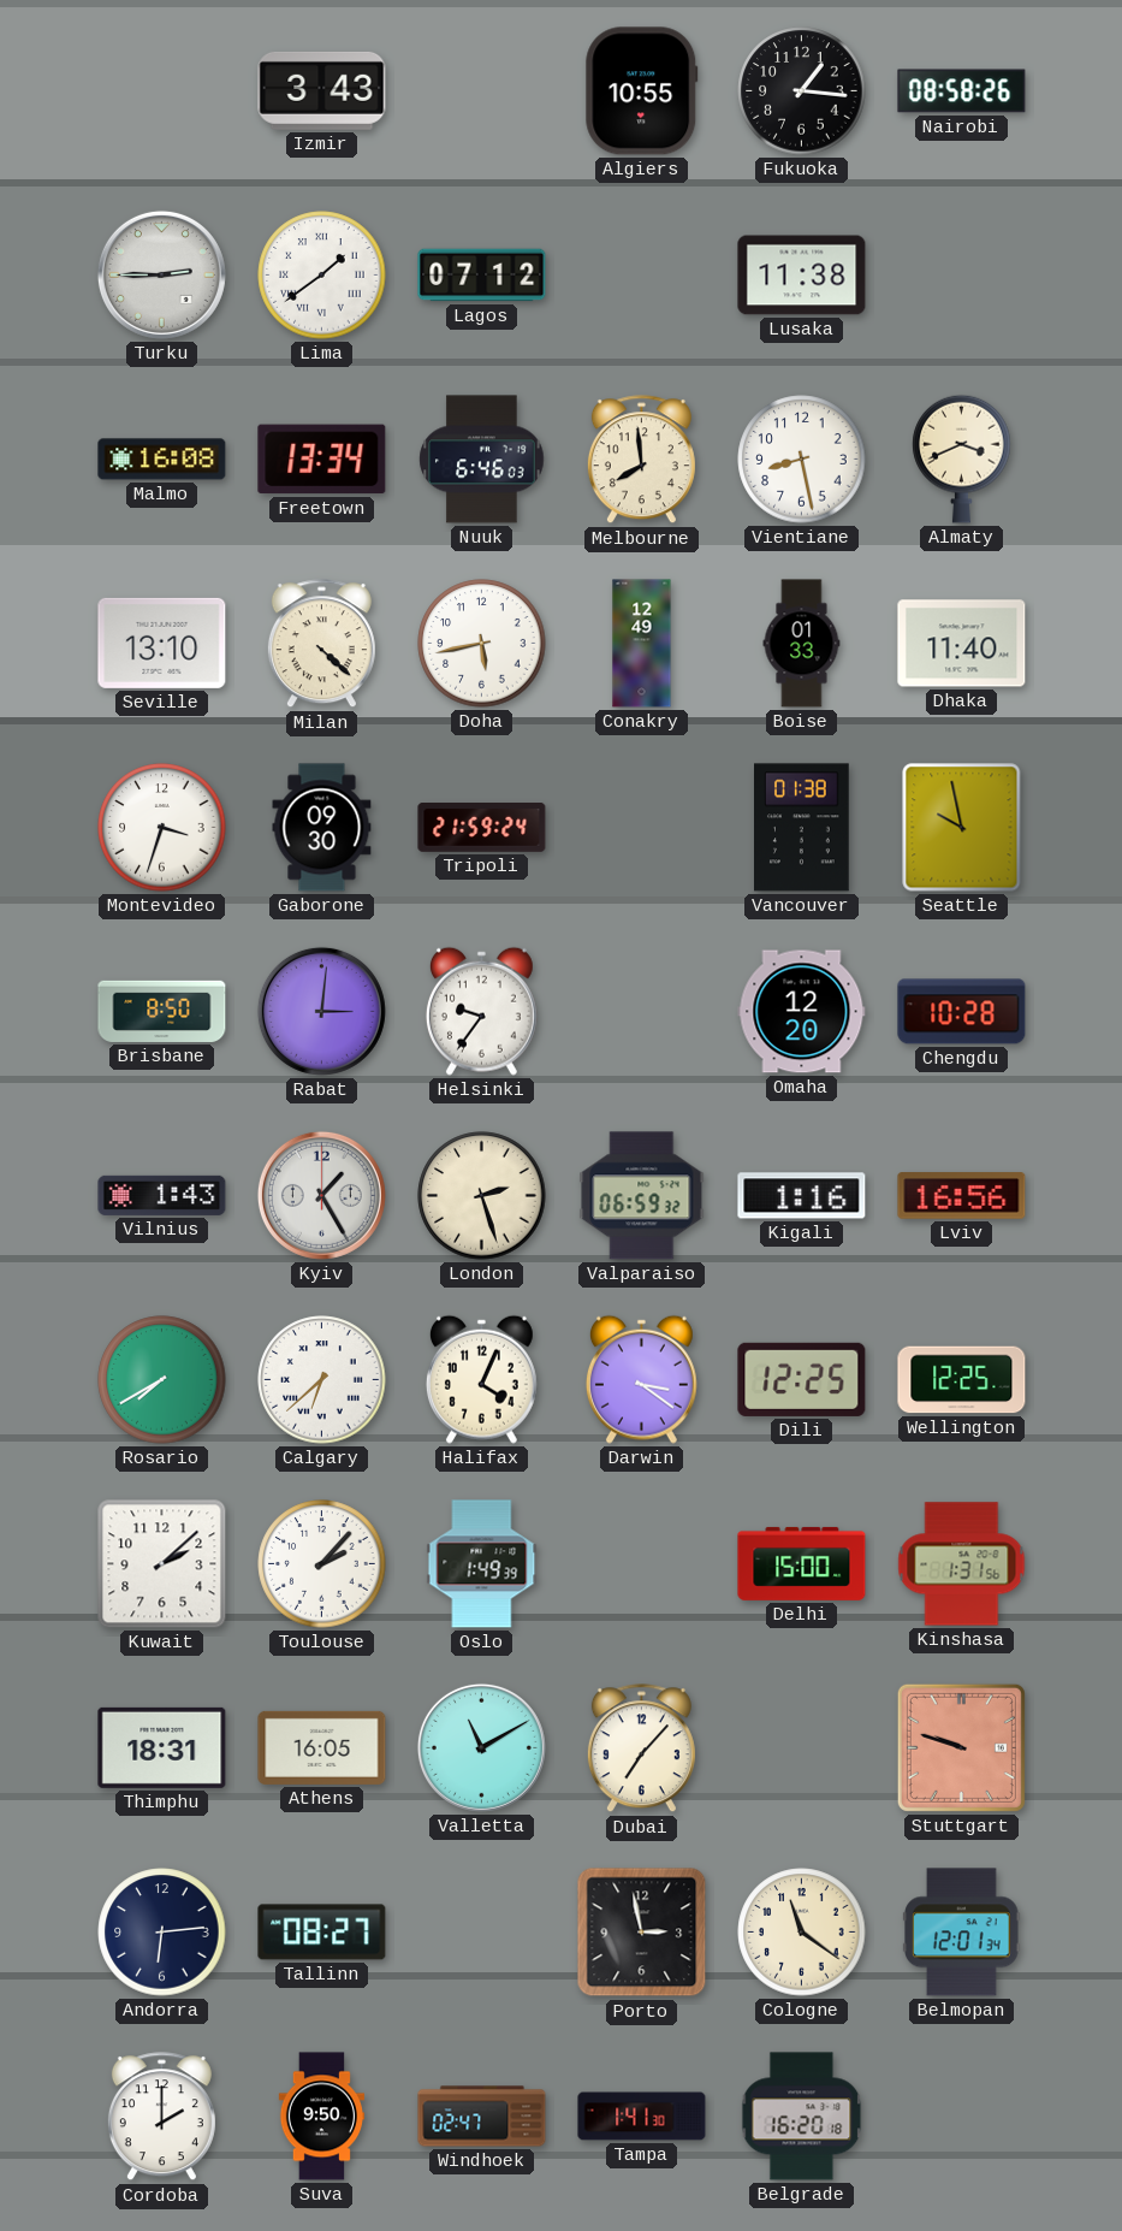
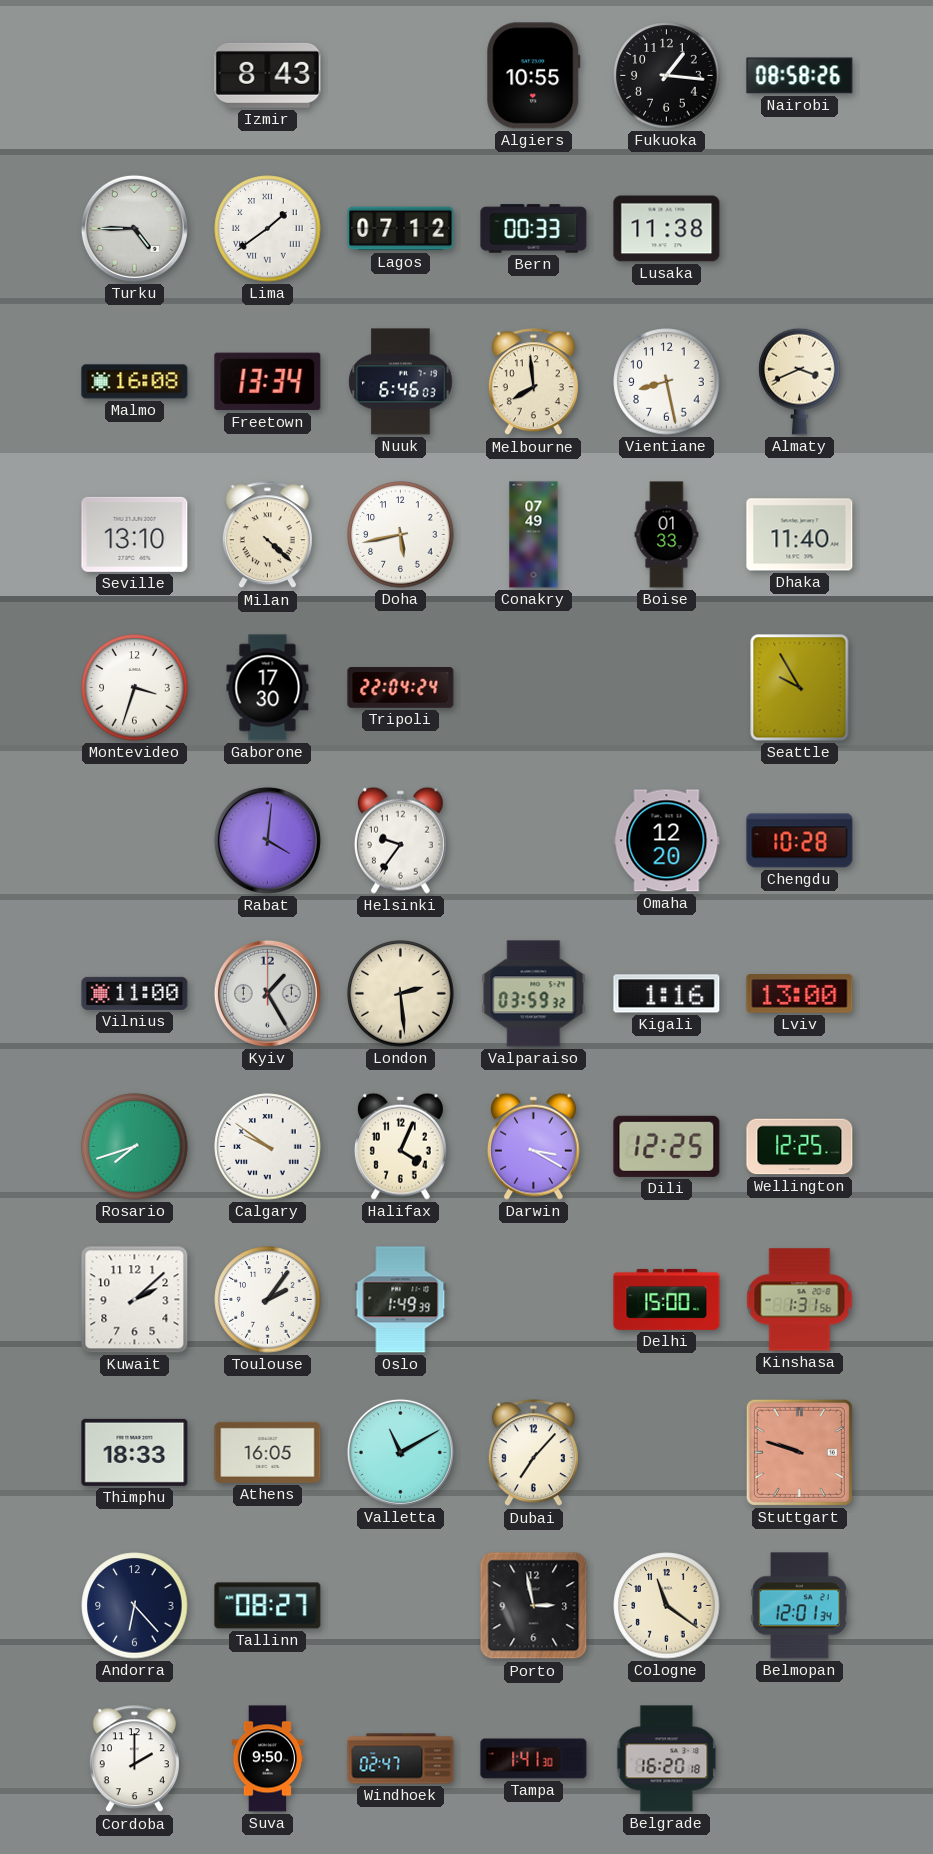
Izmir: 3:43 -> 8:43
Turku: 2:45 -> 4:45
Bern: none -> 00:33
Conakry: 12:49 -> 07:49
Gaborone: 09:30 -> 17:30
Tripoli: 21:59 -> 22:04
Vancouver: 01:38 -> none
Seattle: 9:58 -> 9:55
Brisbane: 8:50 -> none
Rabat: 3:01 -> 4:01
Vilnius: 1:43 -> 11:00
London: 2:27 -> 2:29
Valparaiso: 06:59 -> 03:59
Lviv: 16:56 -> 13:00
Rosario: 7:40 -> 7:42
Calgary: 6:38 -> 9:51
Darwin: 3:21 -> 3:20
Toulouse: 2:07 -> 2:06
Thimphu: 18:31 -> 18:33
Andorra: 6:14 -> 6:23
